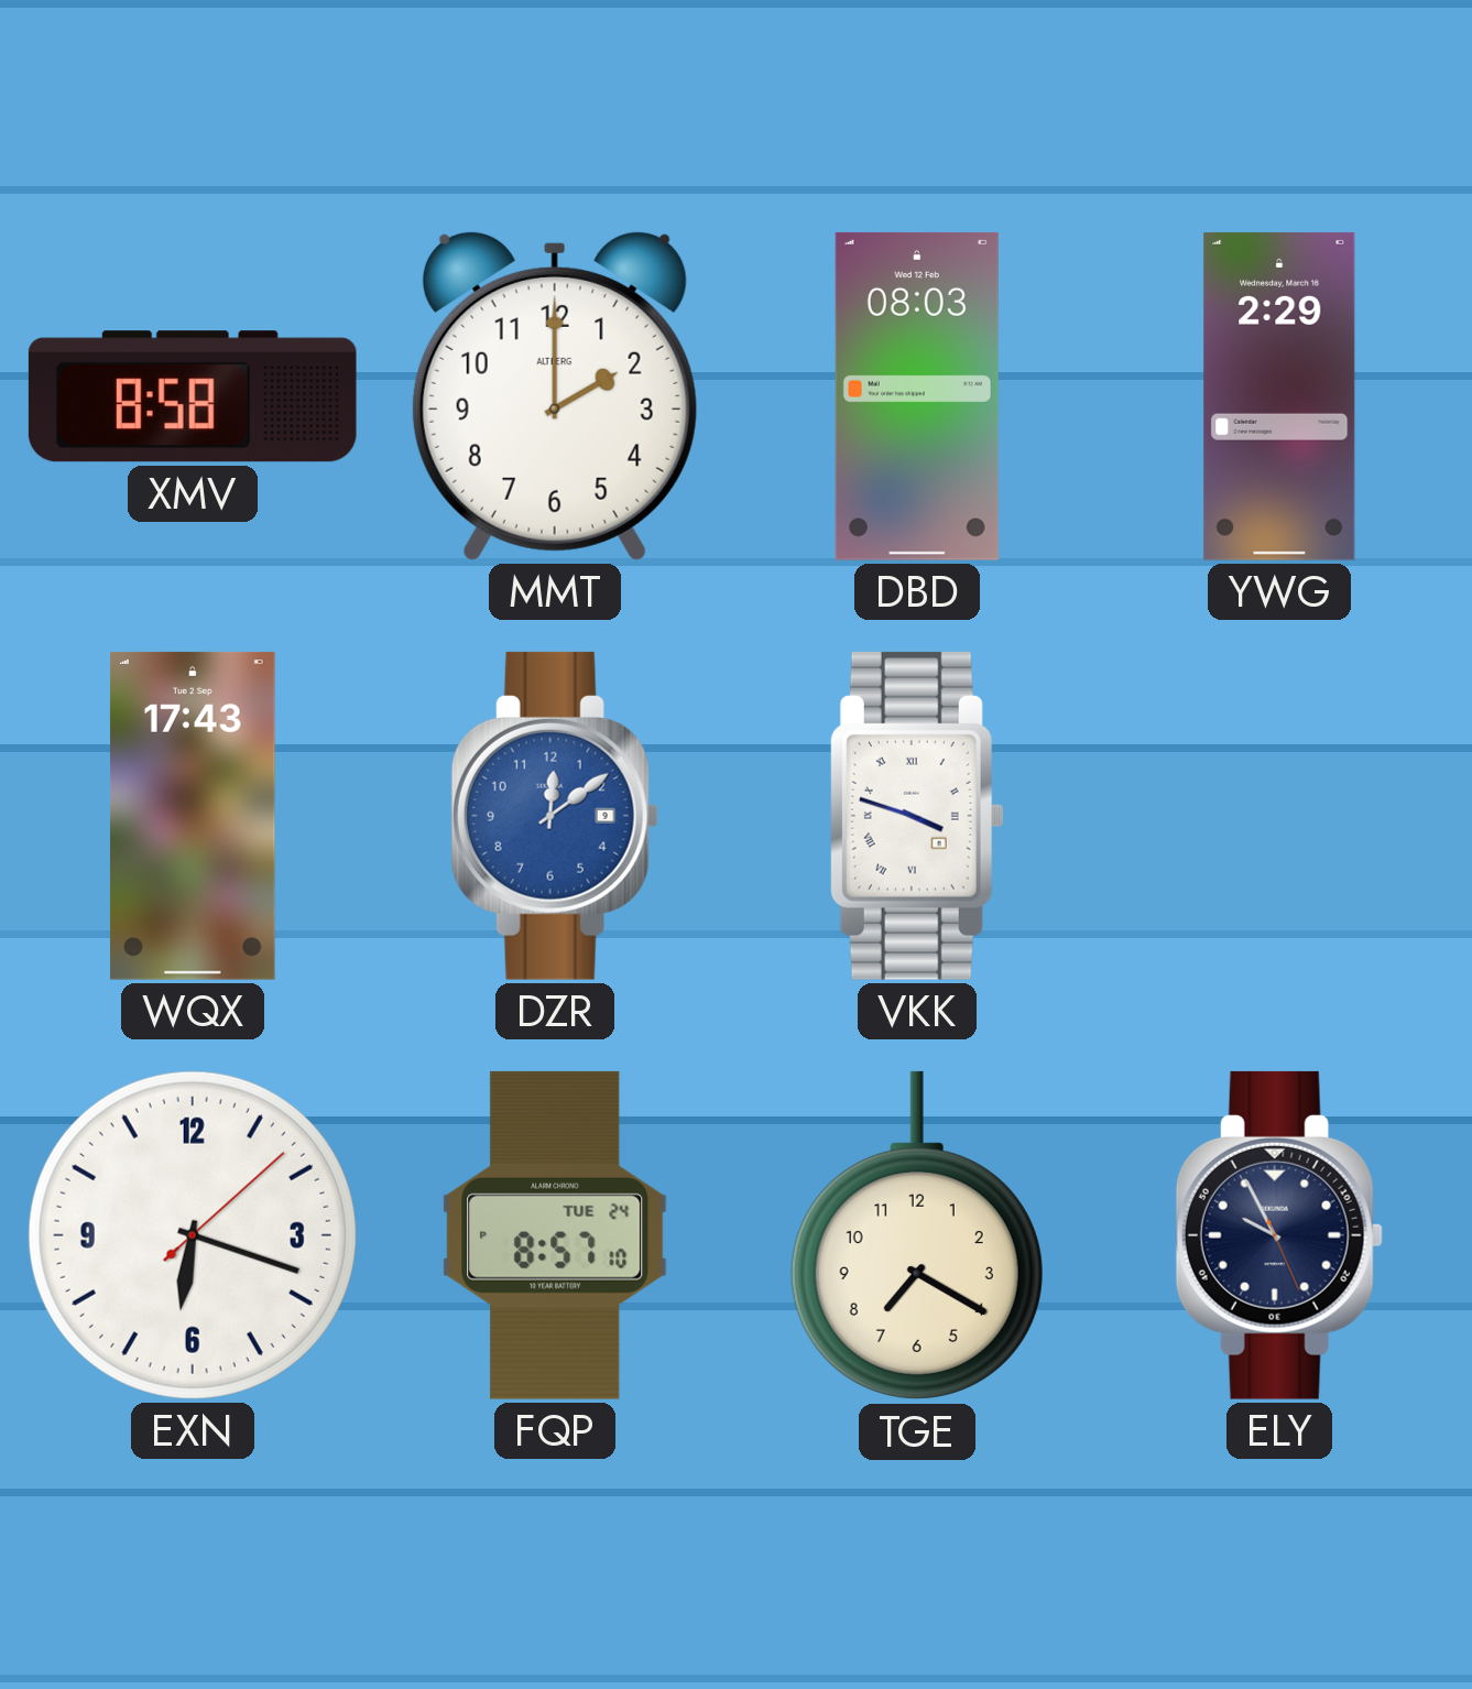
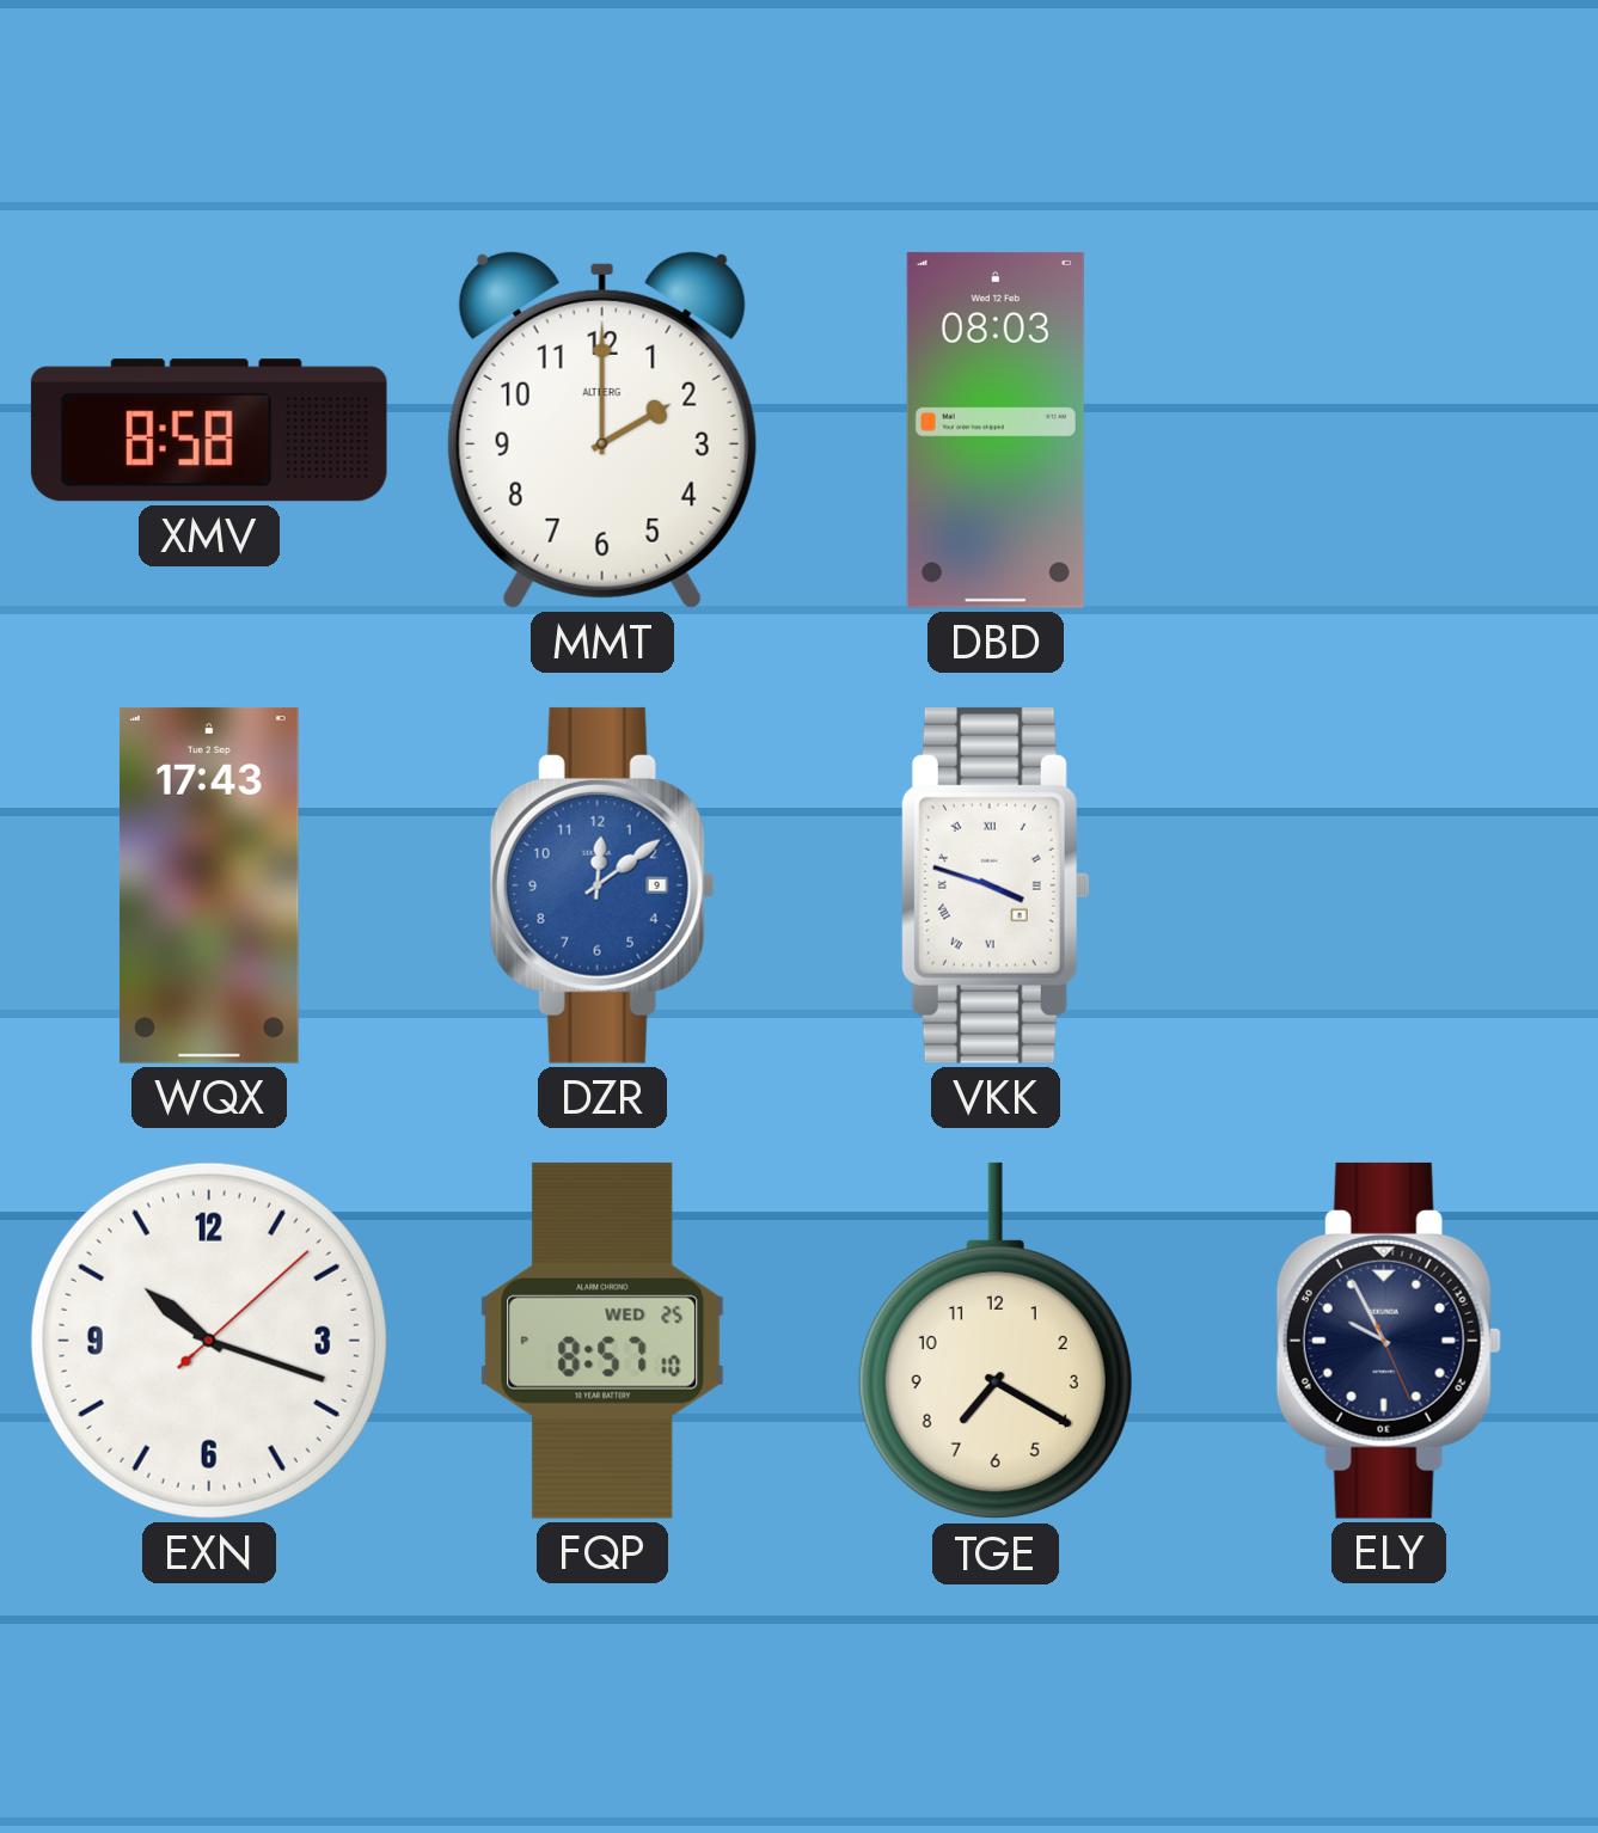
YWG: 2:29 -> none
EXN: 6:18 -> 10:18
FQP date: TUE 24 -> WED 25
